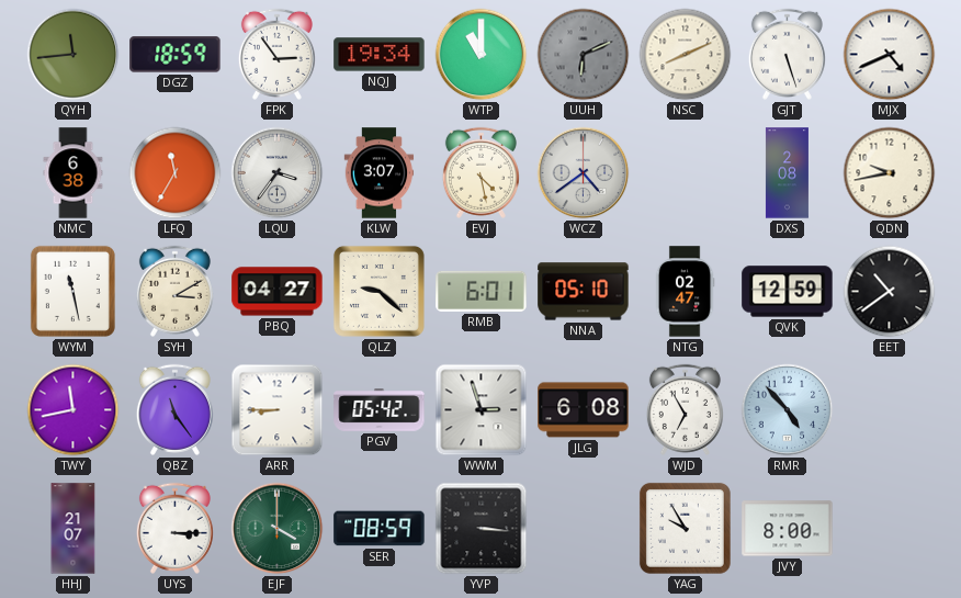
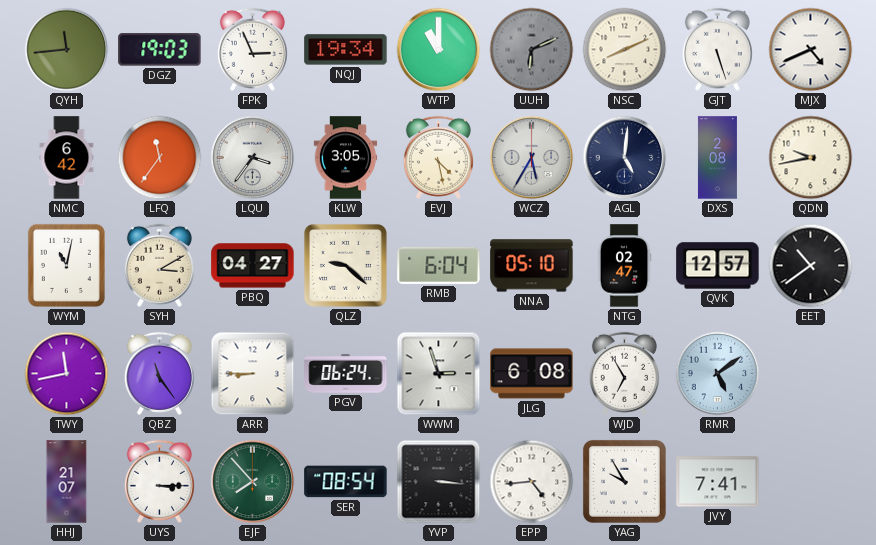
DGZ: 18:59 -> 19:03
FPK: 2:54 -> 2:56
NMC: 6:38 -> 6:42
LFQ: 11:35 -> 11:36
KLW: 3:07 -> 3:05
WCZ: 4:39 -> 5:35
AGL: none -> 5:01
WYM: 11:28 -> 11:02
RMB: 6:01 -> 6:04
QVK: 12:59 -> 12:57
PGV: 05:42 -> 06:24
RMR: 4:53 -> 5:09
EJF: 4:00 -> 7:53
SER: 08:59 -> 08:54
EPP: none -> 4:44
JVY: 8:00 -> 7:41
